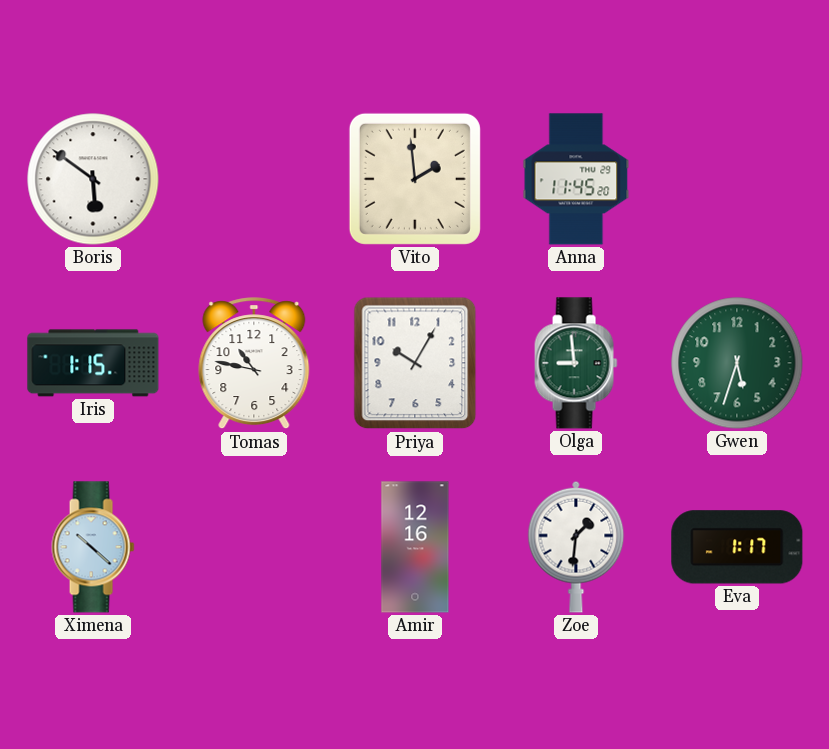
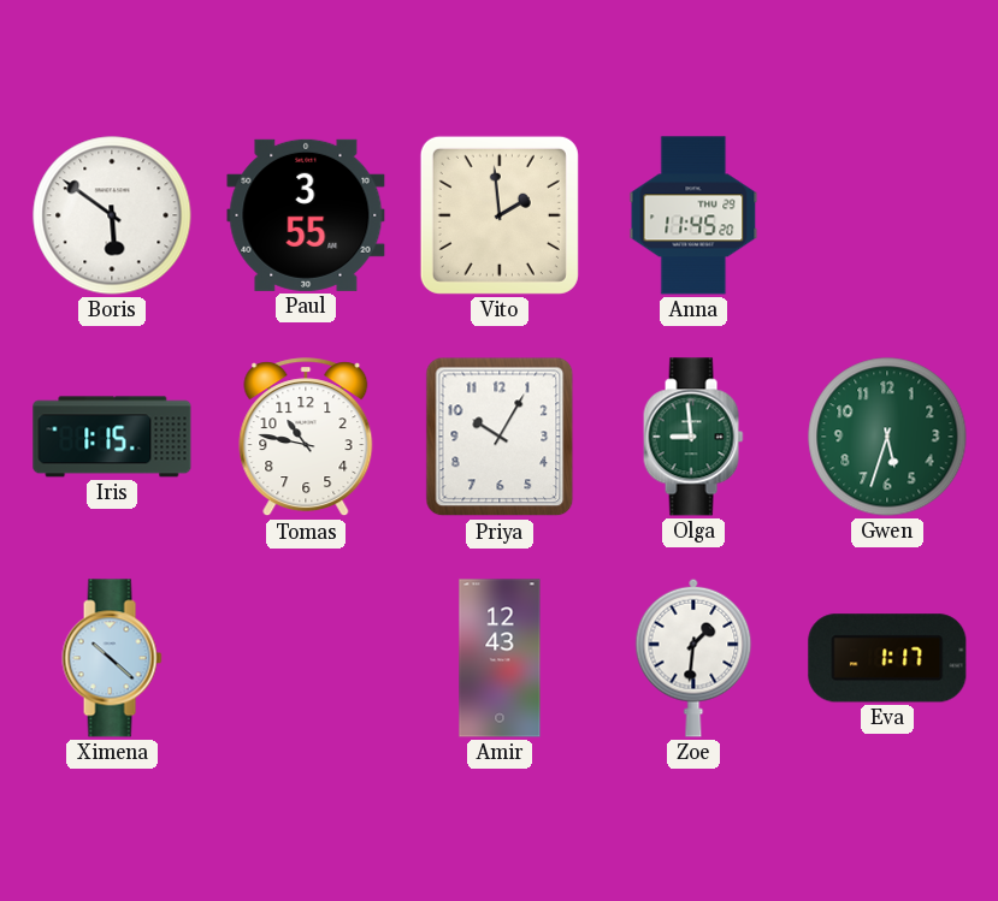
Paul: none -> 3:55
Amir: 12:16 -> 12:43
